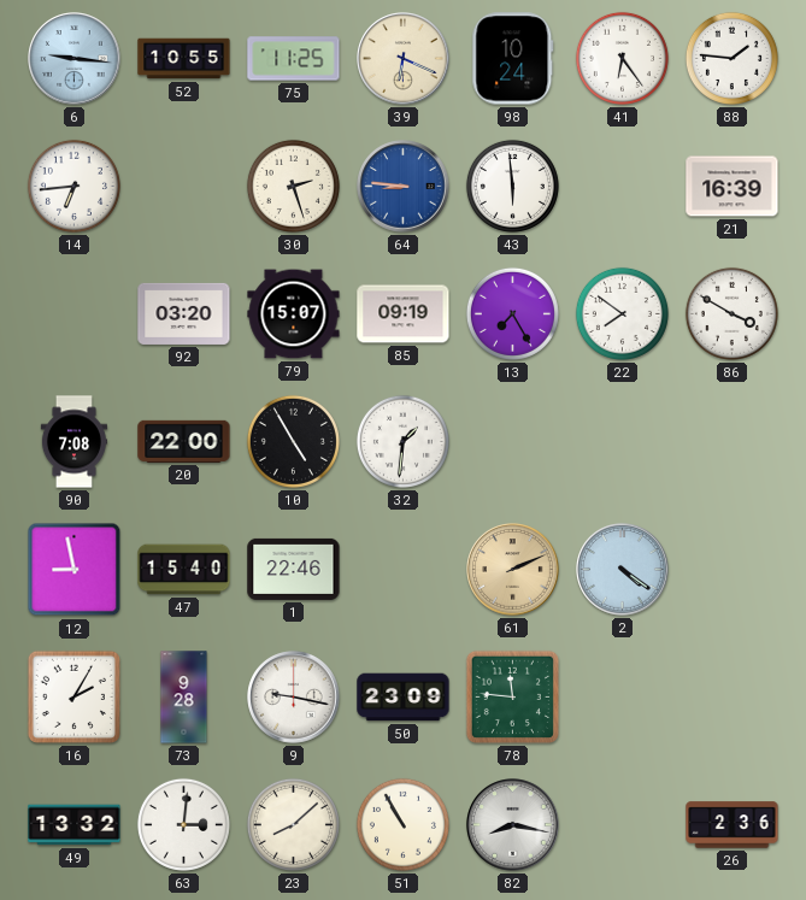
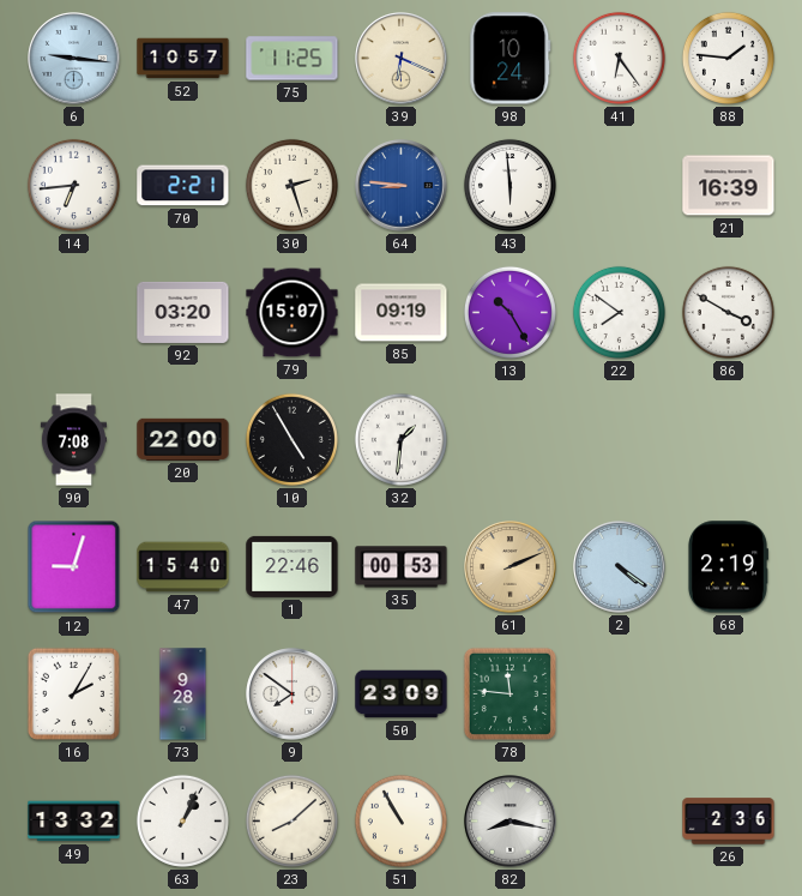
52: 10:55 -> 10:57
70: none -> 2:21
13: 7:25 -> 10:25
12: 8:58 -> 9:03
35: none -> 00:53
68: none -> 2:19
9: 9:17 -> 7:51
63: 3:01 -> 1:04
